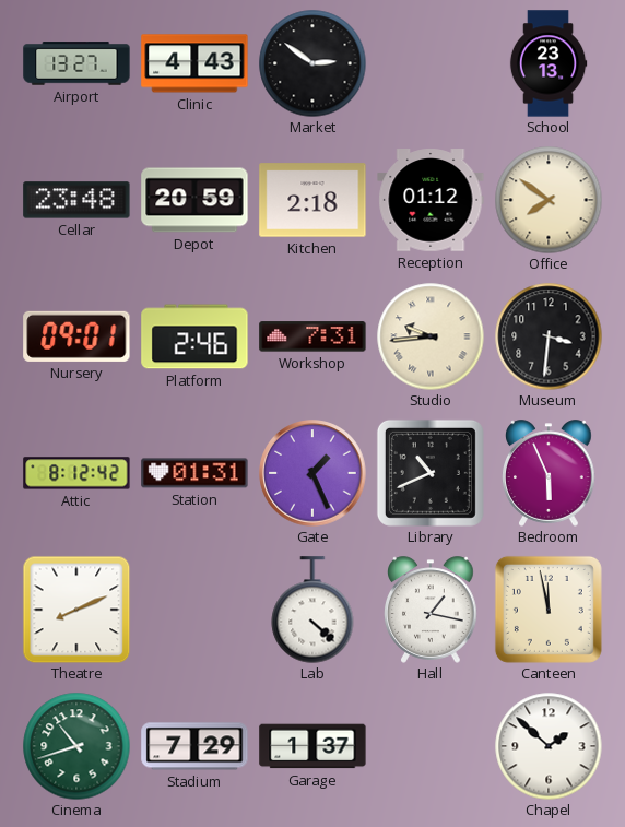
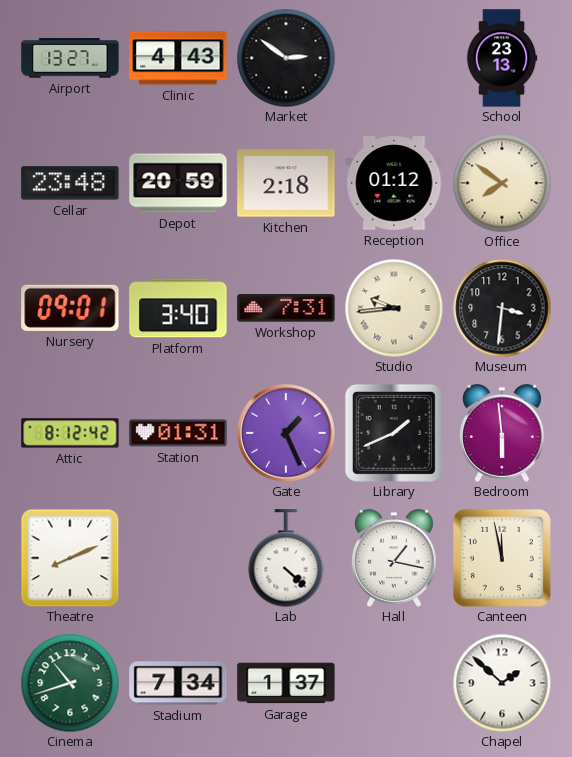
Platform: 2:46 -> 3:40
Library: 10:41 -> 1:41
Bedroom: 5:56 -> 5:59
Stadium: 7:29 -> 7:34
